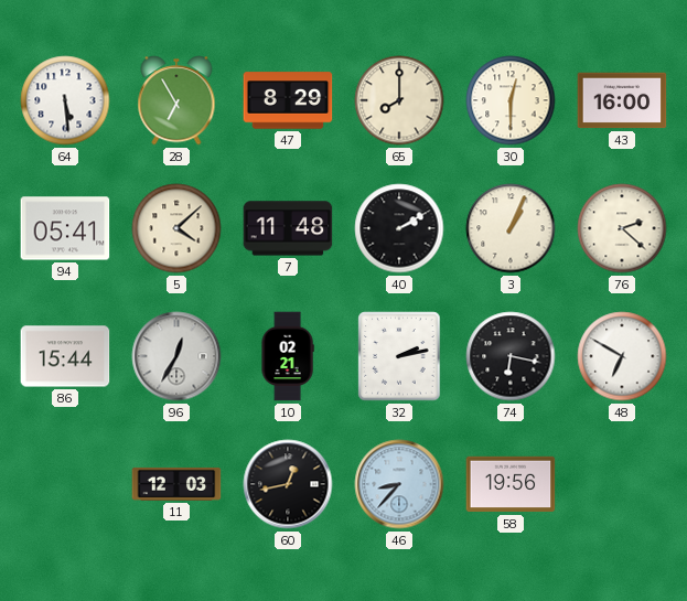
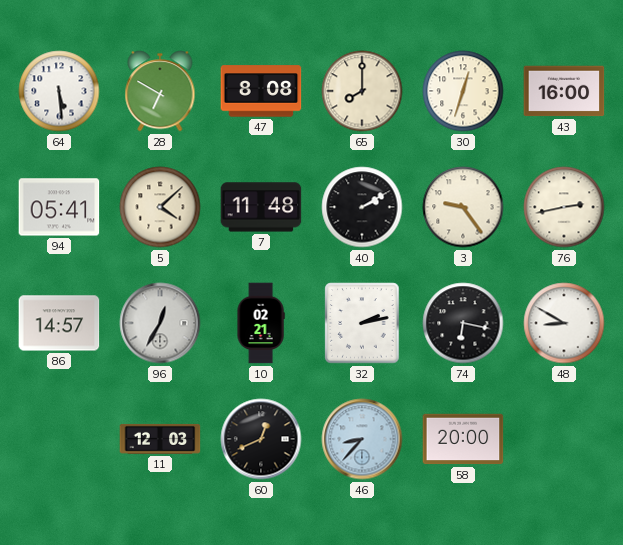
28: 6:55 -> 6:50
47: 8:29 -> 8:08
30: 12:30 -> 12:33
3: 1:04 -> 9:24
76: 2:22 -> 2:43
86: 15:44 -> 14:57
48: 6:50 -> 8:50
60: 12:43 -> 12:41
58: 19:56 -> 20:00
